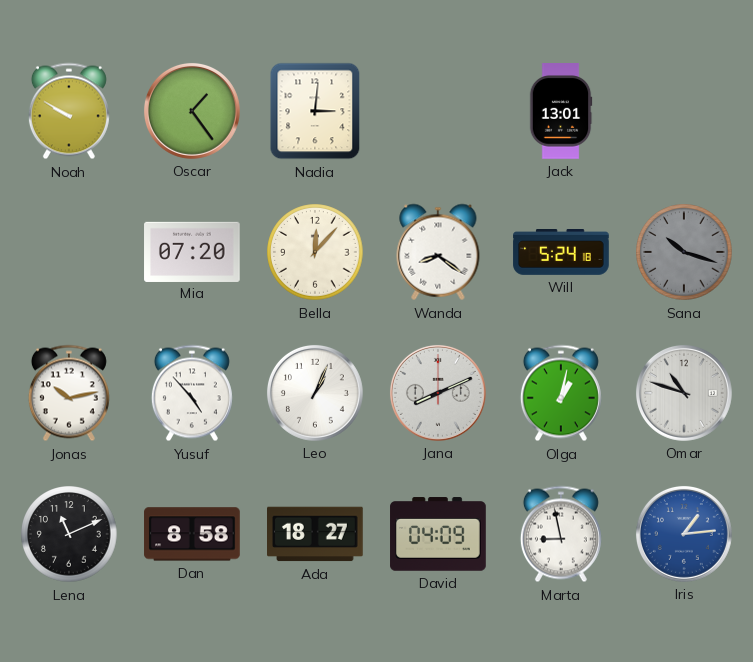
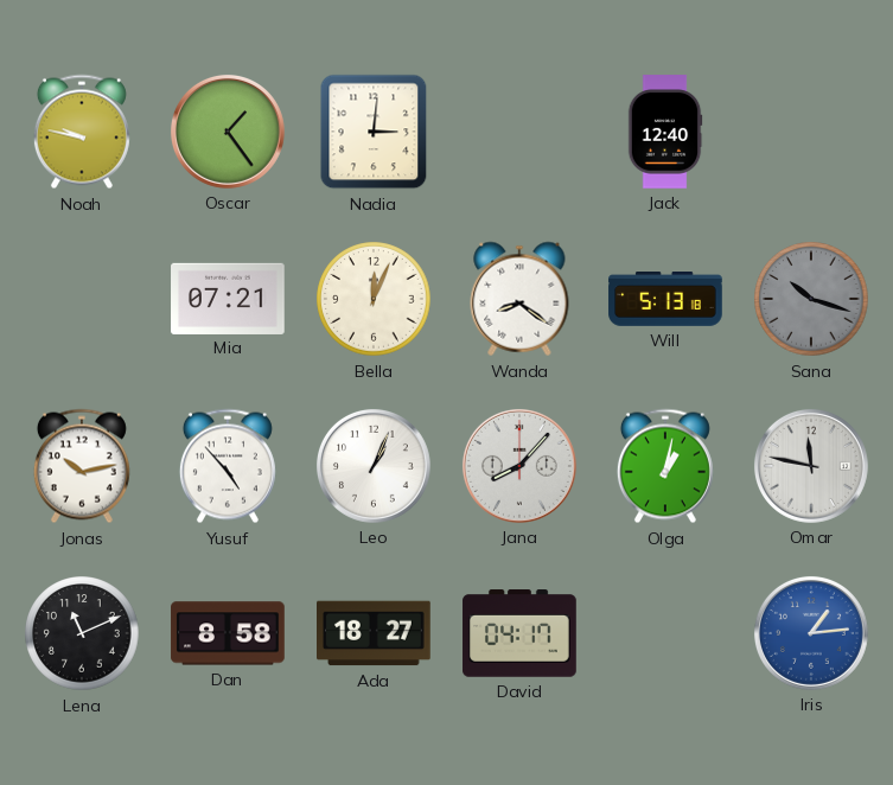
Noah: 9:50 -> 9:47
Jack: 13:01 -> 12:40
Mia: 07:20 -> 07:21
Bella: 12:07 -> 12:04
Will: 5:24 -> 5:13
Jana: 8:11 -> 8:07
Omar: 10:48 -> 11:47
David: 04:09 -> 04:17
Marta: 8:58 -> none
